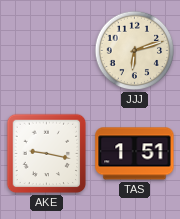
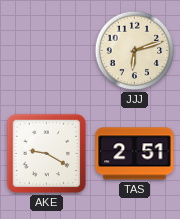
AKE: 9:17 -> 9:20
TAS: 1:51 -> 2:51
